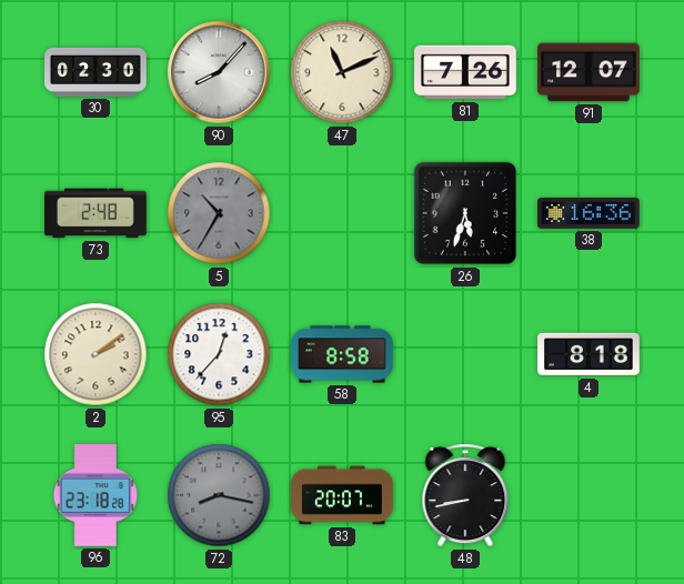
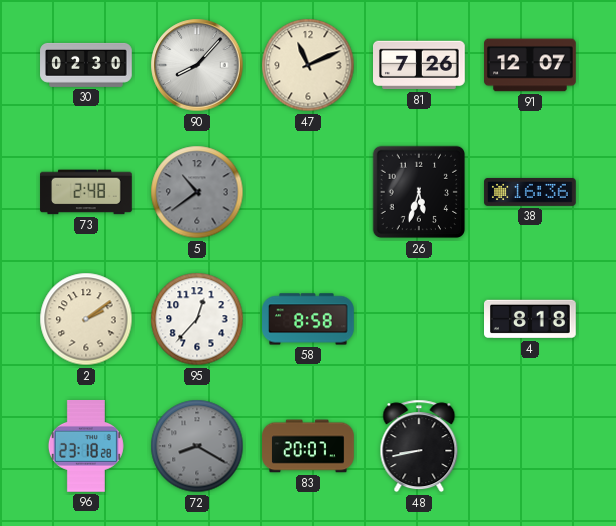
5: 10:35 -> 10:39
72: 8:17 -> 8:20
